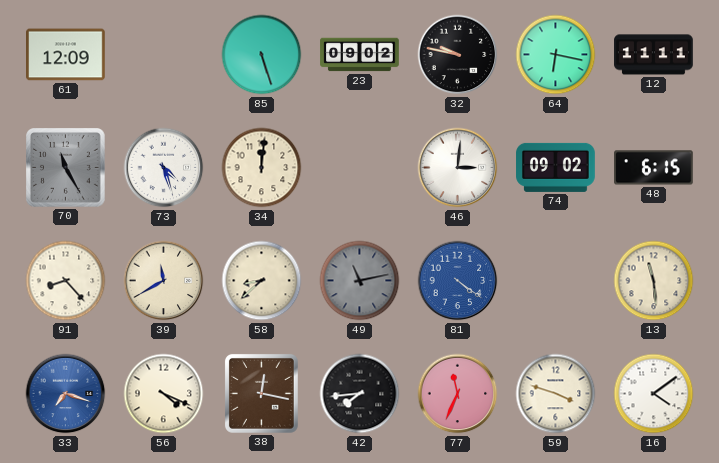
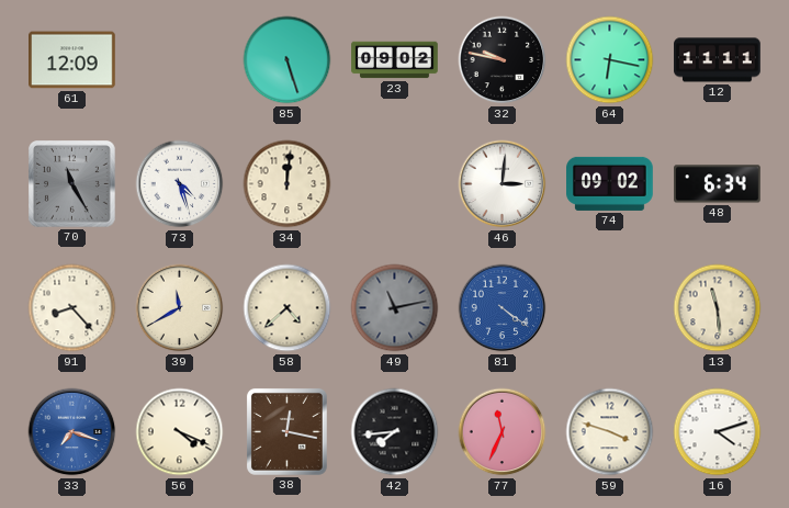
48: 6:15 -> 6:34
58: 8:38 -> 4:38
16: 4:09 -> 4:12
